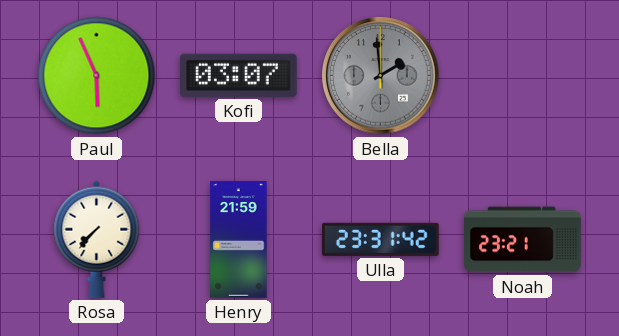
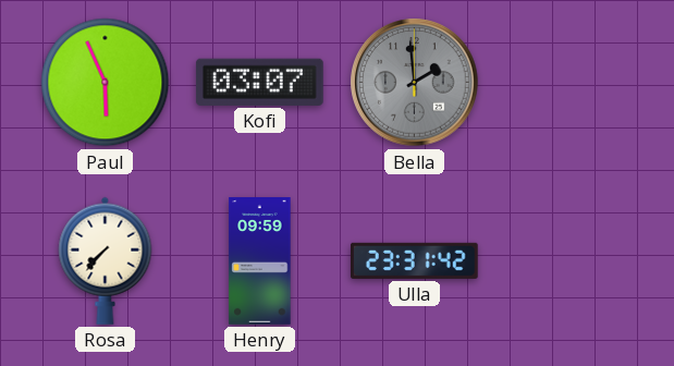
Henry: 21:59 -> 09:59
Noah: 23:21 -> none
